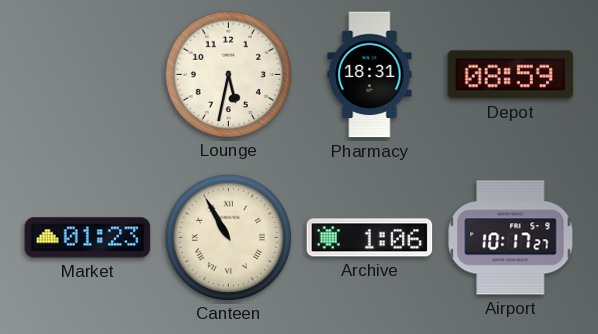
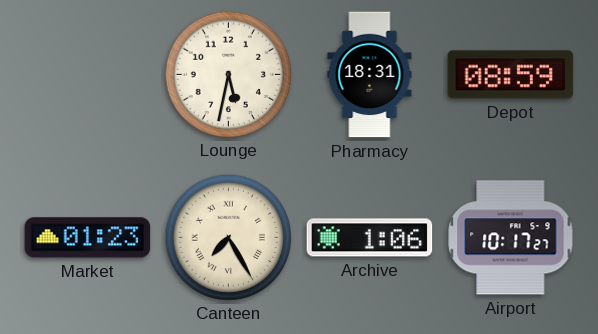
Canteen: 10:55 -> 7:25
